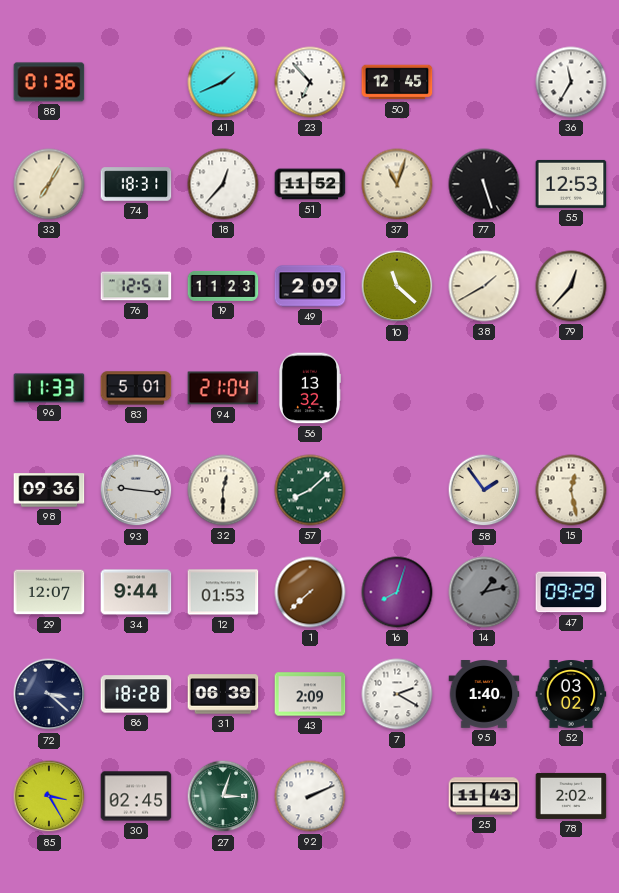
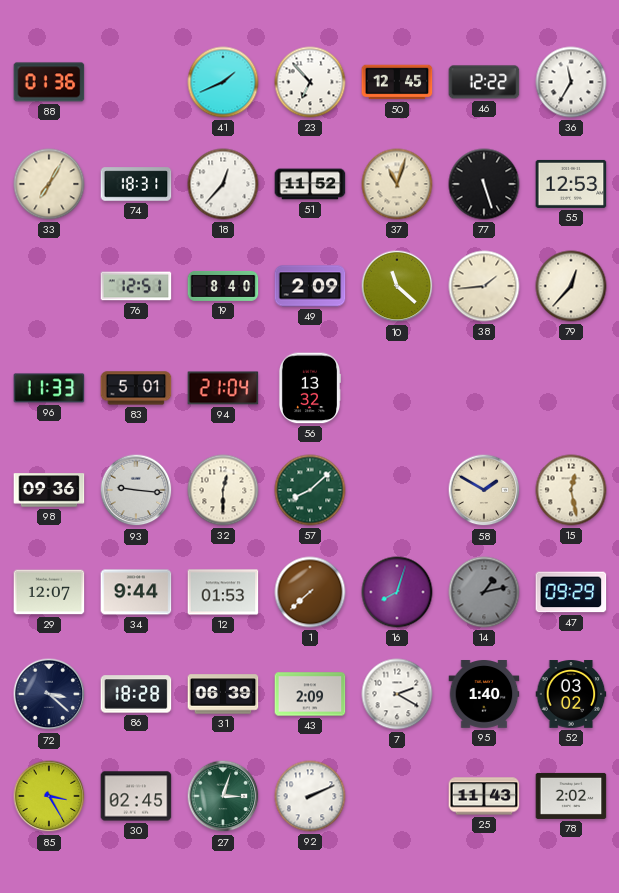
46: none -> 12:22
19: 11:23 -> 8:40
38: 1:40 -> 1:44
58: 1:54 -> 1:50
